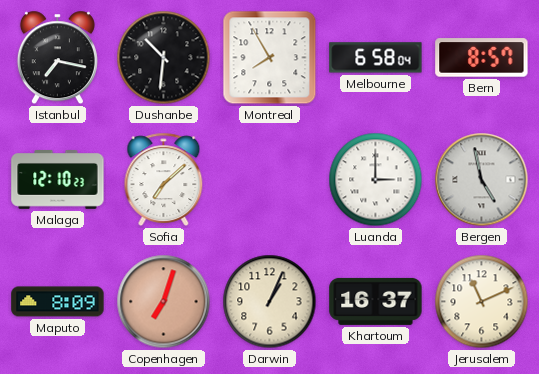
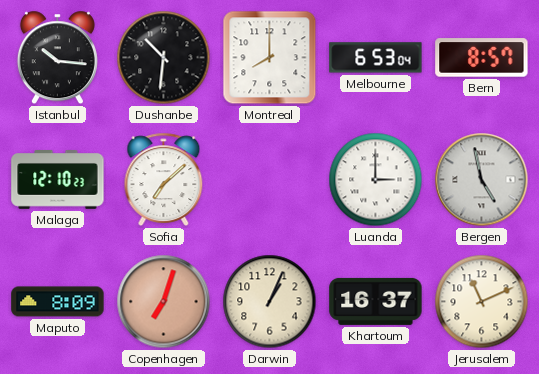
Istanbul: 7:17 -> 10:16
Montreal: 7:55 -> 8:00
Melbourne: 6:58 -> 6:53
